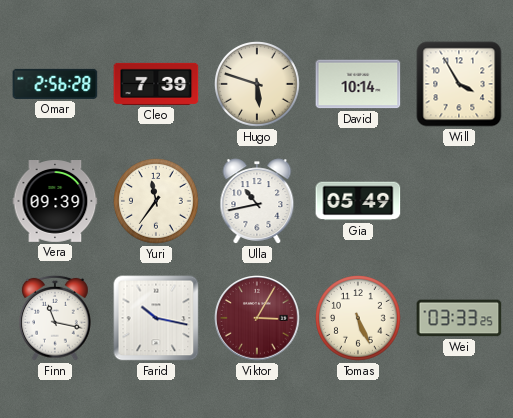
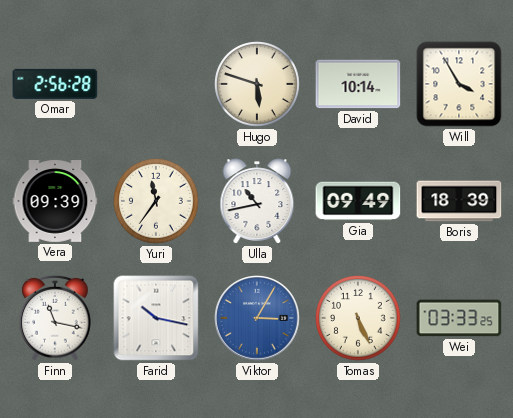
Cleo: 7:39 -> none
Gia: 05:49 -> 09:49
Boris: none -> 18:39
Viktor dial: burgundy -> blue
